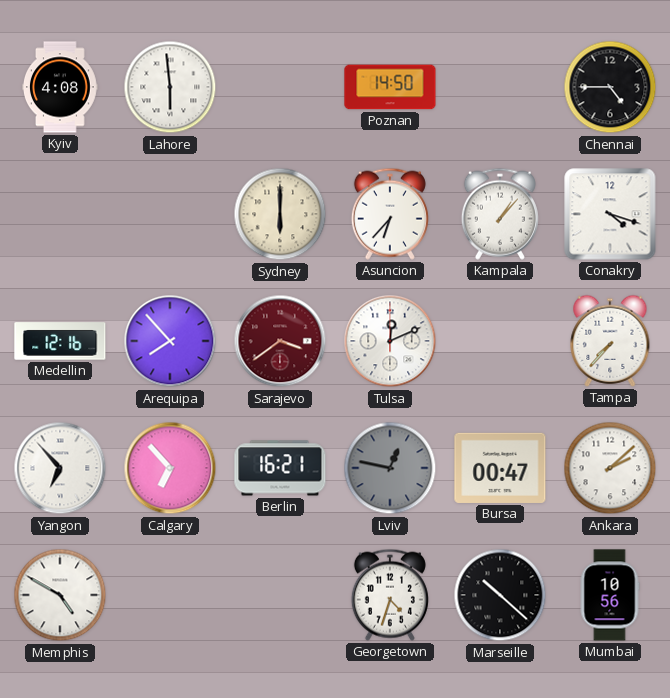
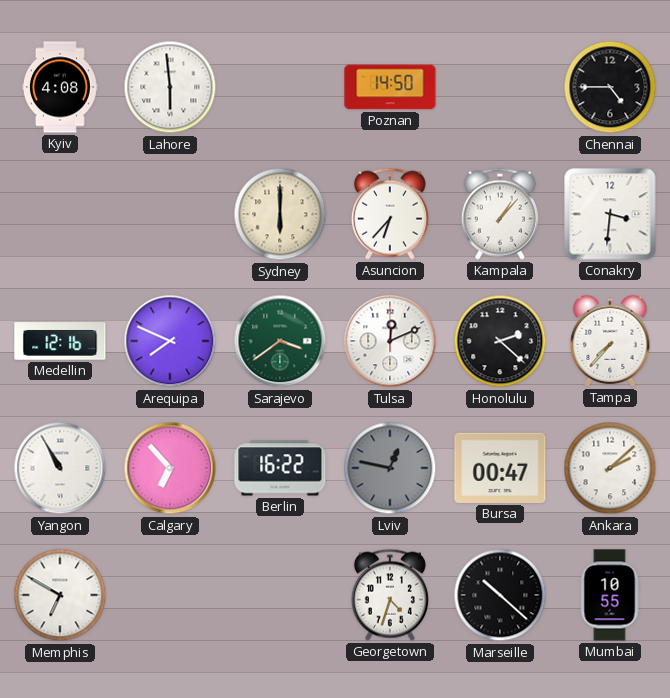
Conakry: 4:18 -> 3:31
Arequipa: 7:53 -> 7:49
Sarajevo dial: burgundy -> green
Honolulu: none -> 2:22
Yangon: 6:53 -> 10:55
Berlin: 16:21 -> 16:22
Memphis: 4:50 -> 6:50
Mumbai: 10:56 -> 10:55
